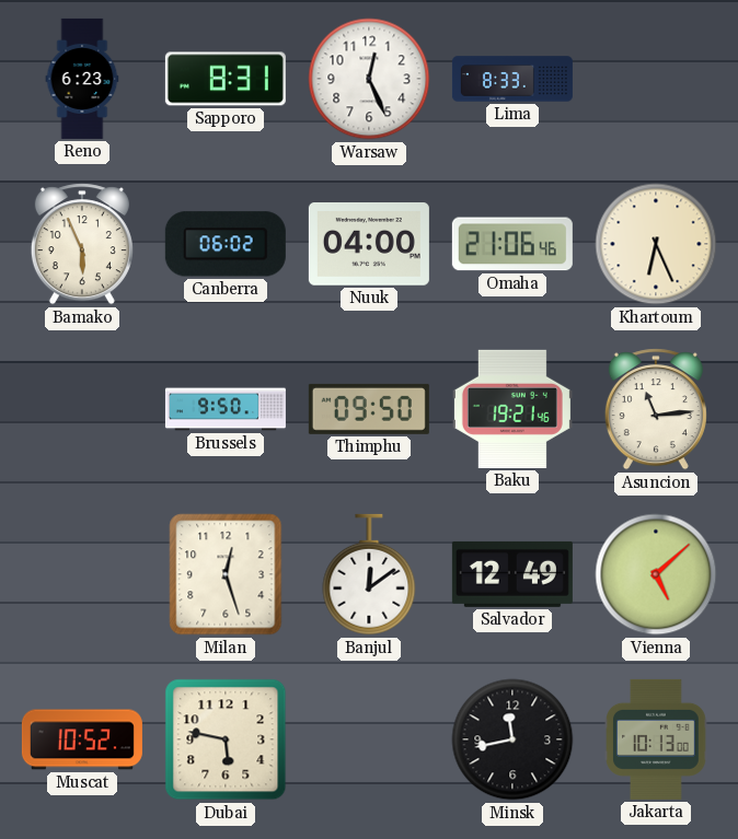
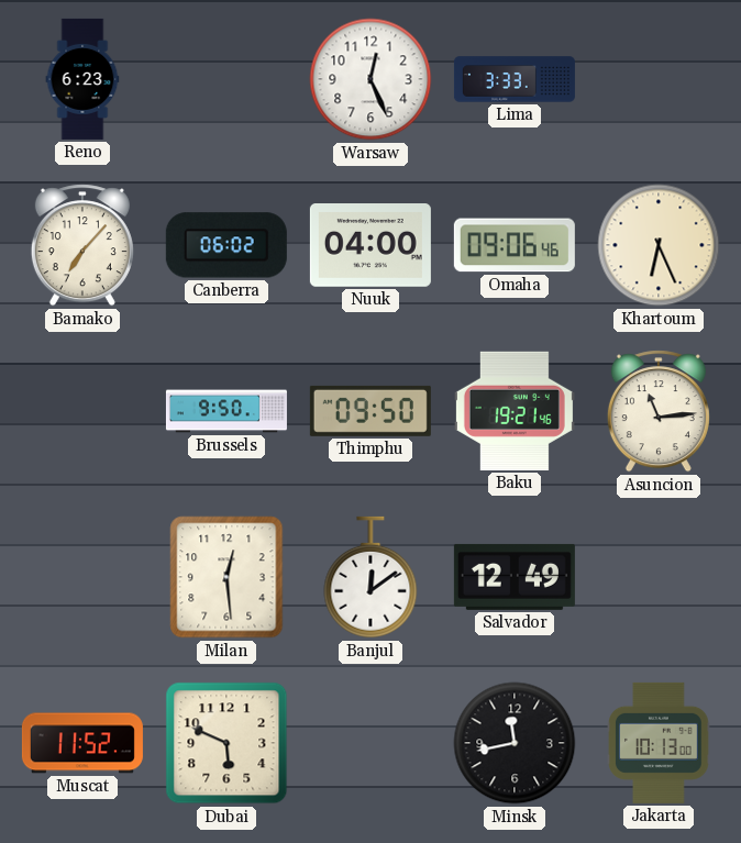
Sapporo: 8:31 -> none
Lima: 8:33 -> 3:33
Bamako: 5:56 -> 7:07
Omaha: 21:06 -> 09:06
Milan: 12:27 -> 12:29
Vienna: 5:08 -> none
Muscat: 10:52 -> 11:52
Dubai: 5:47 -> 5:49
